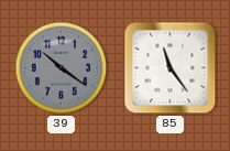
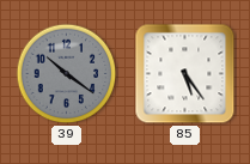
85: 11:24 -> 5:24
